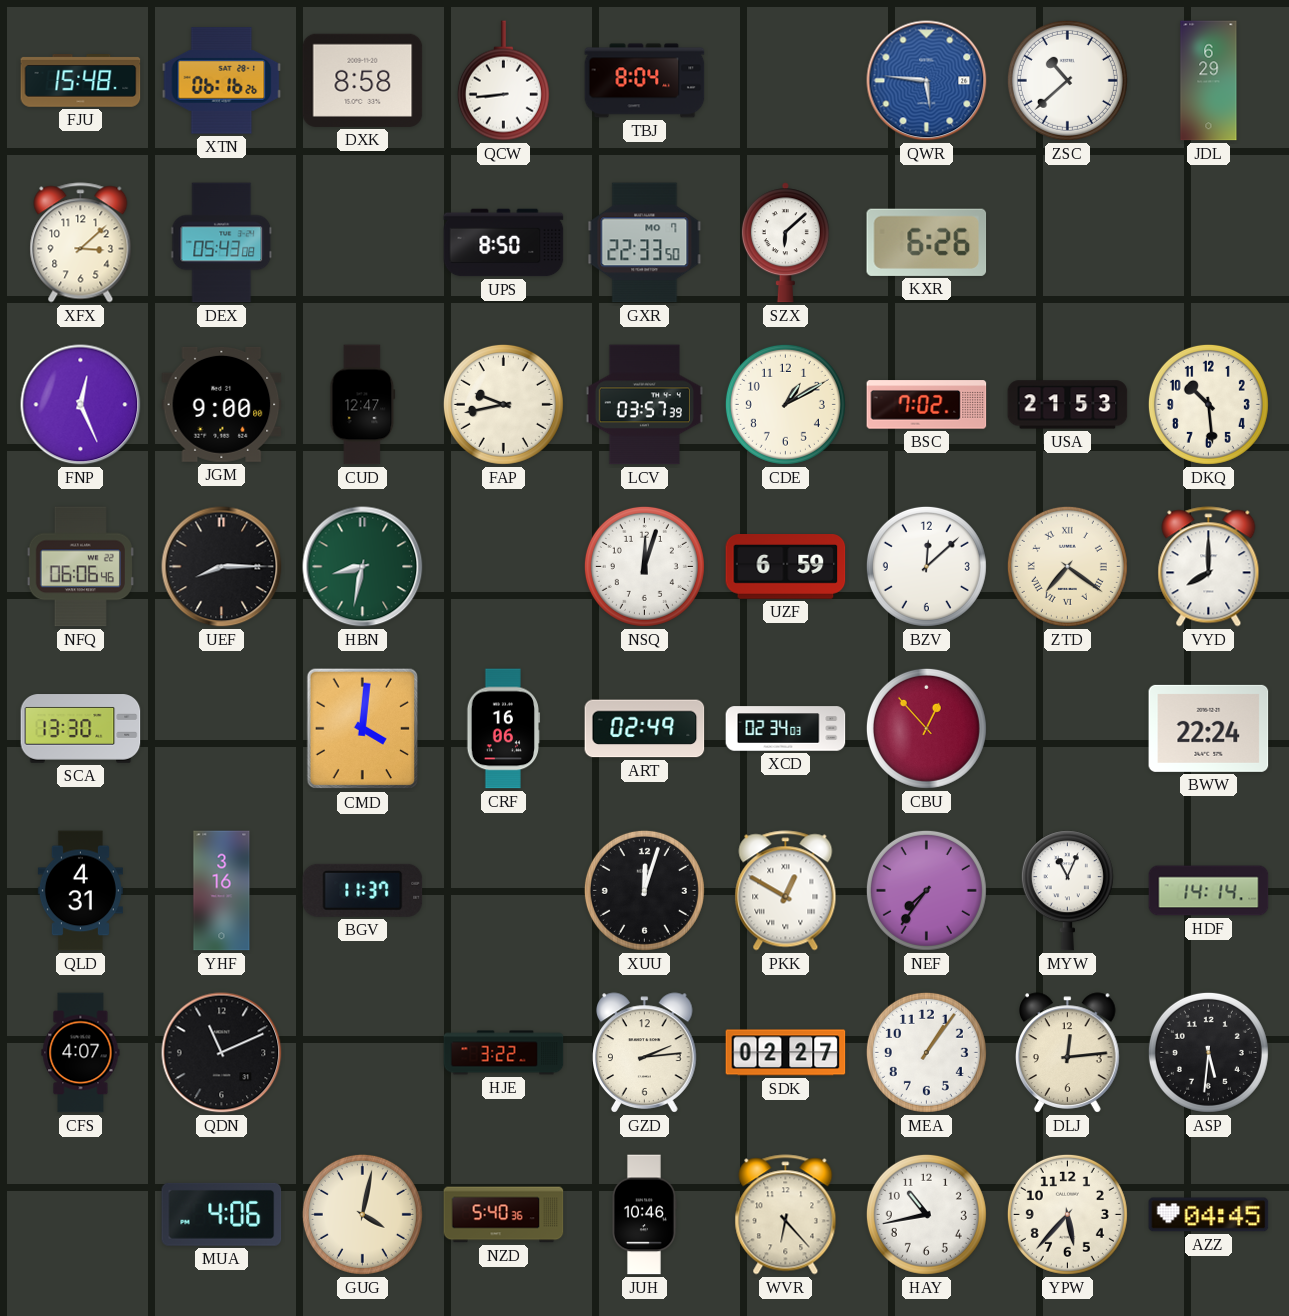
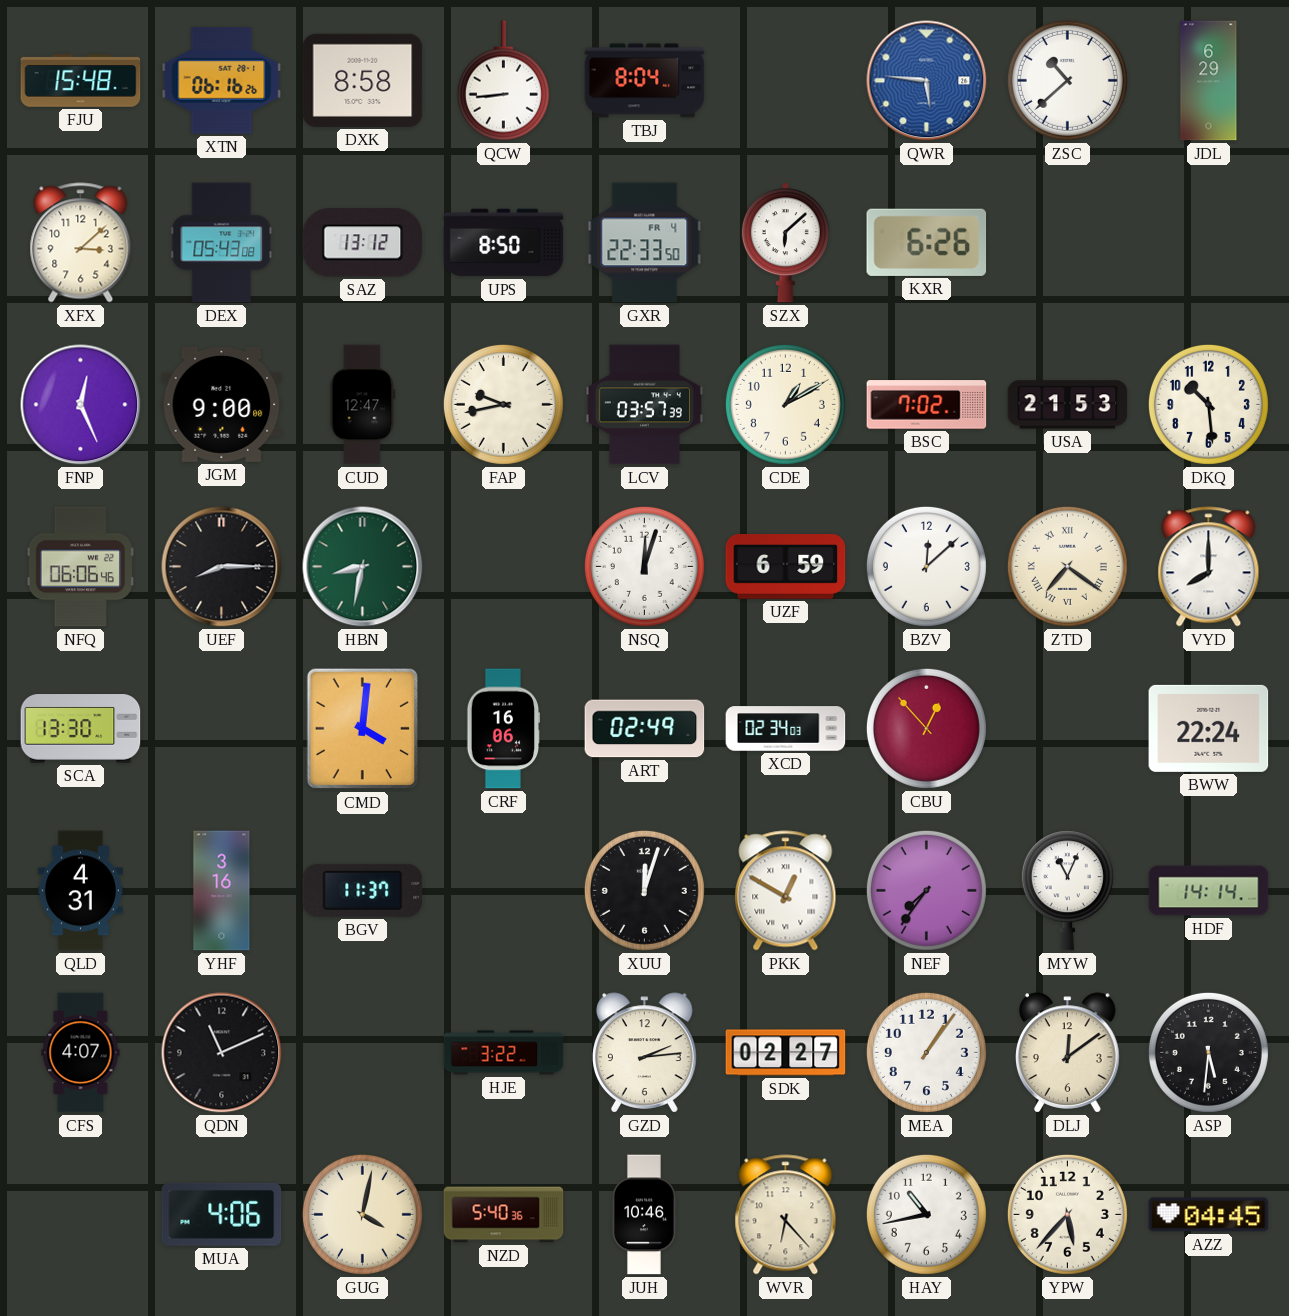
SAZ: none -> 13:12
GXR date: MO 7 -> FR 4
DLJ: 12:14 -> 12:09
